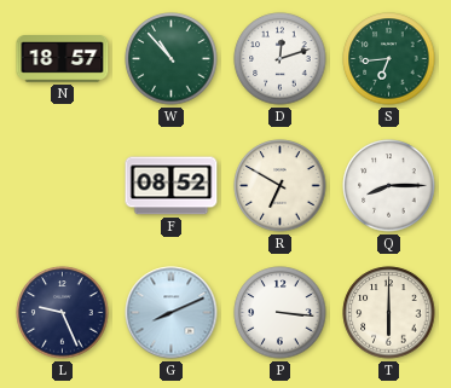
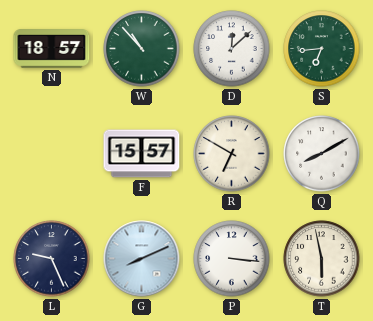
D: 12:12 -> 12:08
F: 08:52 -> 15:57
Q: 8:15 -> 8:10
T: 6:00 -> 5:58
